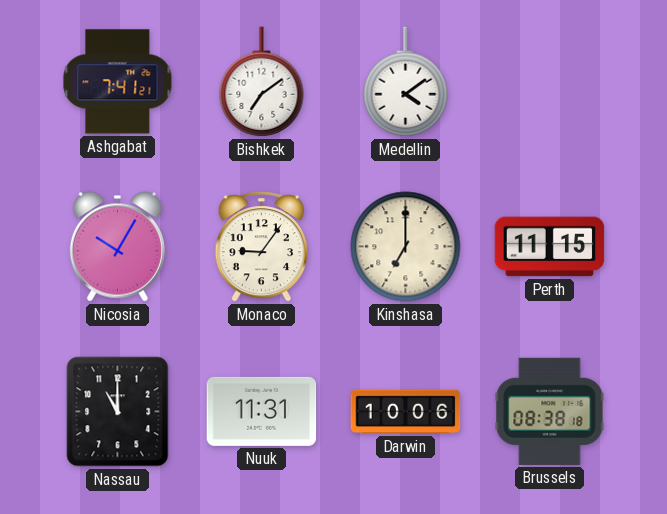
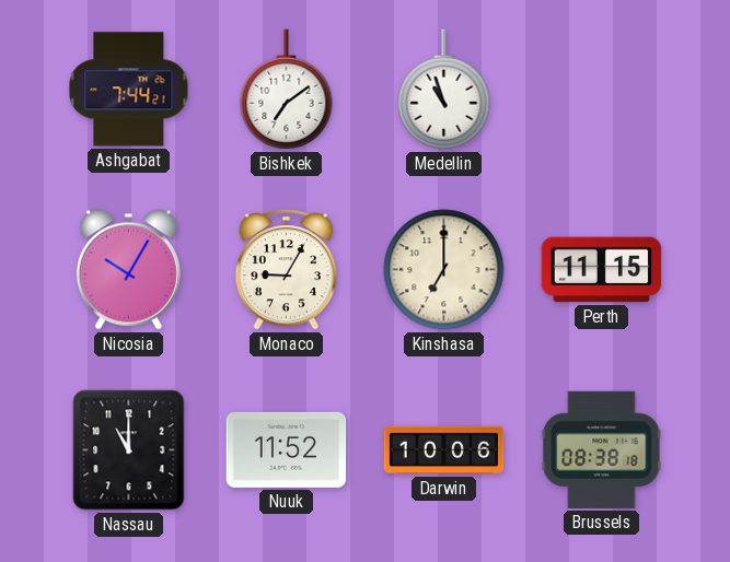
Ashgabat: 7:41 -> 7:44
Medellin: 4:09 -> 10:57
Monaco: 9:06 -> 9:05
Nuuk: 11:31 -> 11:52
